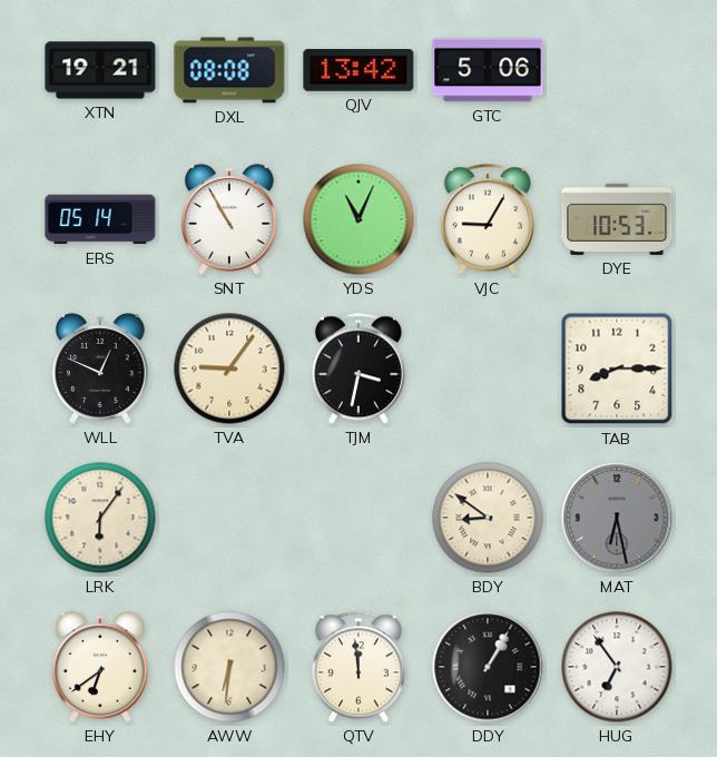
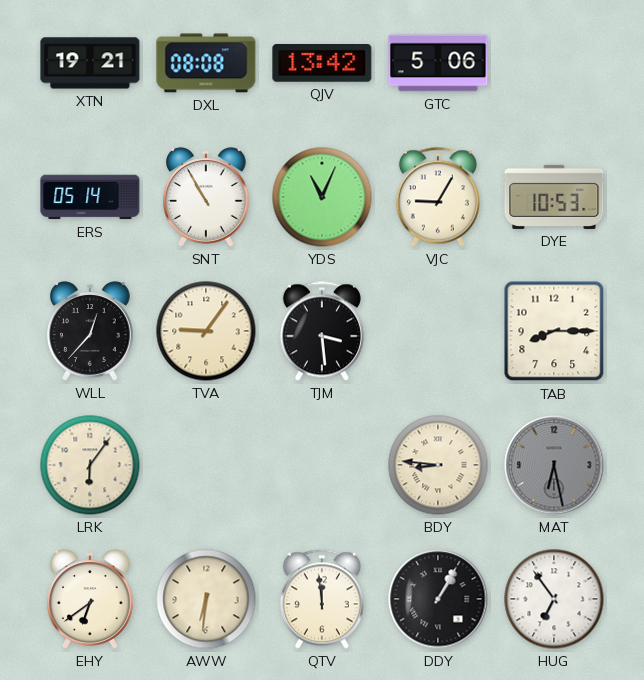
WLL: 12:49 -> 12:37
TJM: 3:32 -> 3:29
BDY: 8:51 -> 8:46
